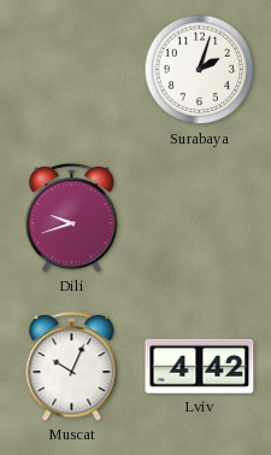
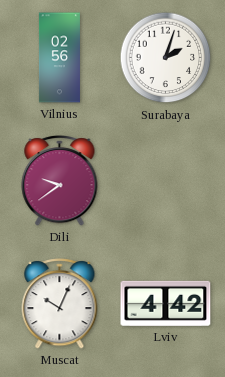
Vilnius: none -> 02:56
Dili: 9:42 -> 9:39
